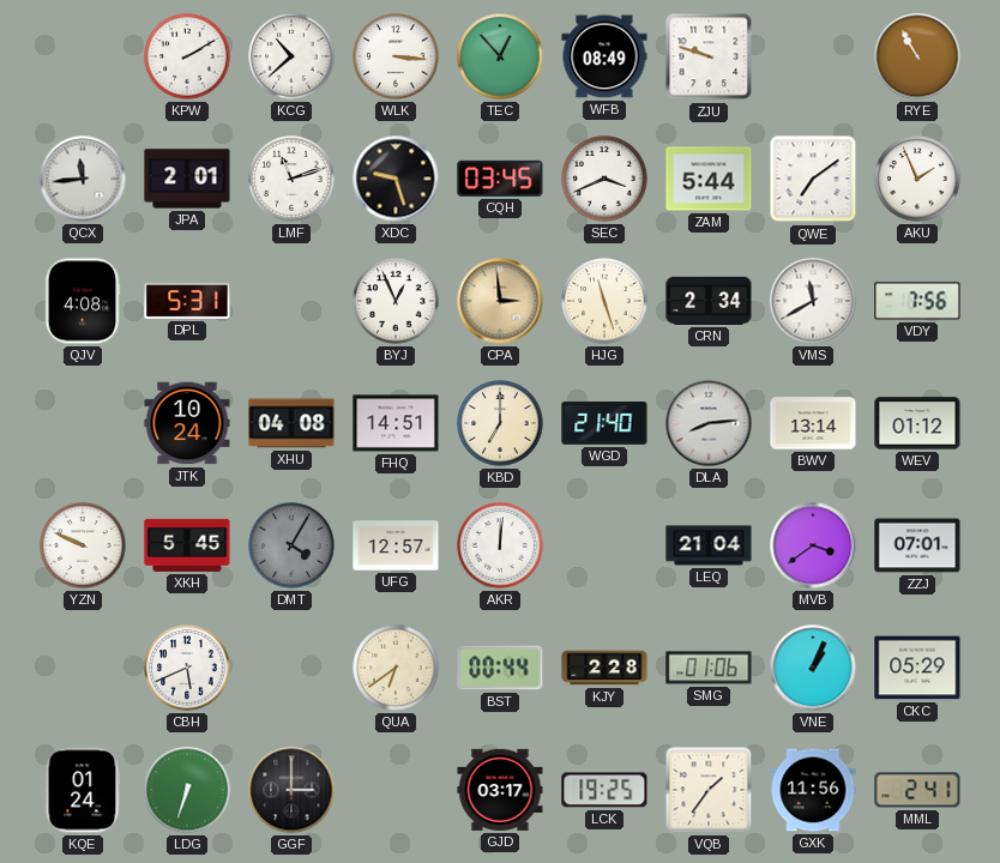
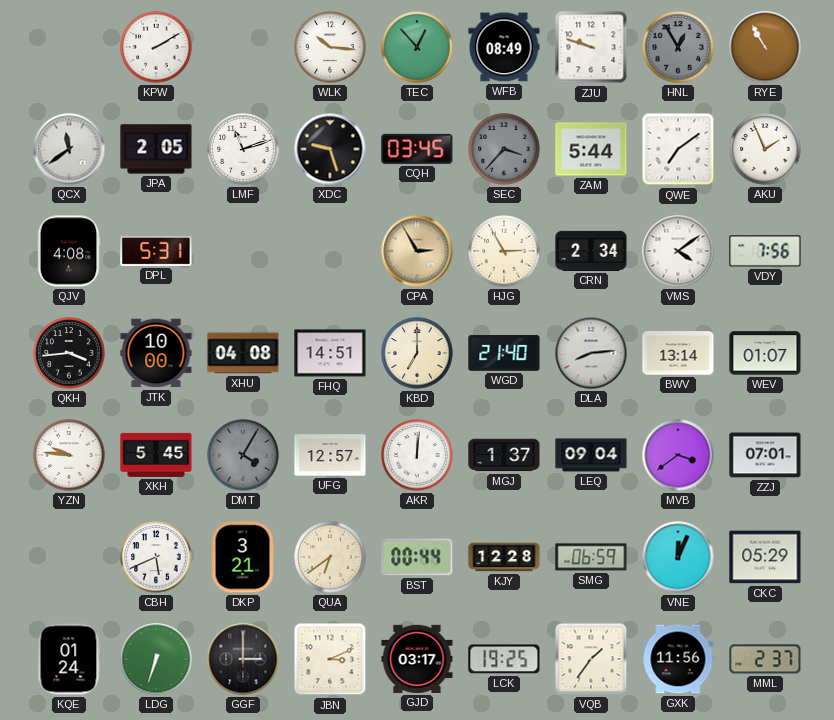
KCG: 10:38 -> none
WLK: 3:16 -> 10:16
HNL: none -> 12:55
QCX: 11:44 -> 11:39
JPA: 2:01 -> 2:05
SEC: 3:41 -> 3:37
SEC dial: white -> grey
BYJ: 12:56 -> none
CPA: 2:59 -> 2:55
HJG: 11:27 -> 2:55
VMS: 11:40 -> 4:09
QKH: none -> 3:44
JTK: 10:24 -> 10:00
WEV: 01:12 -> 01:07
YZN: 9:49 -> 9:46
MGJ: none -> 1:37
LEQ: 21:04 -> 09:04
DKP: none -> 3:21
KJY: 2:28 -> 12:28
SMG: 01:06 -> 06:59
VNE: 1:04 -> 12:04
JBN: none -> 3:11
MML: 2:41 -> 2:37
